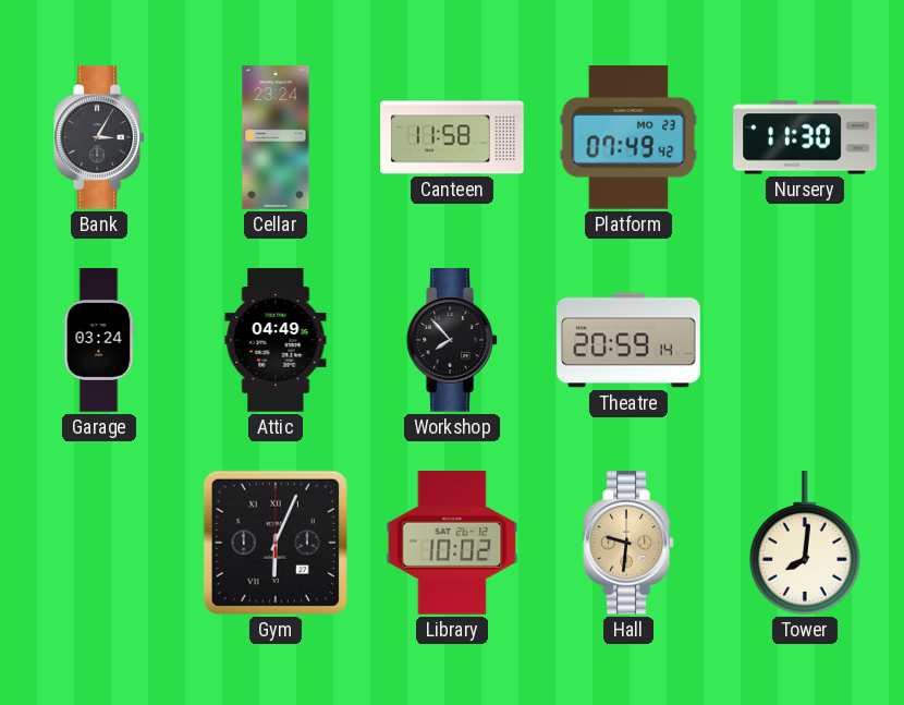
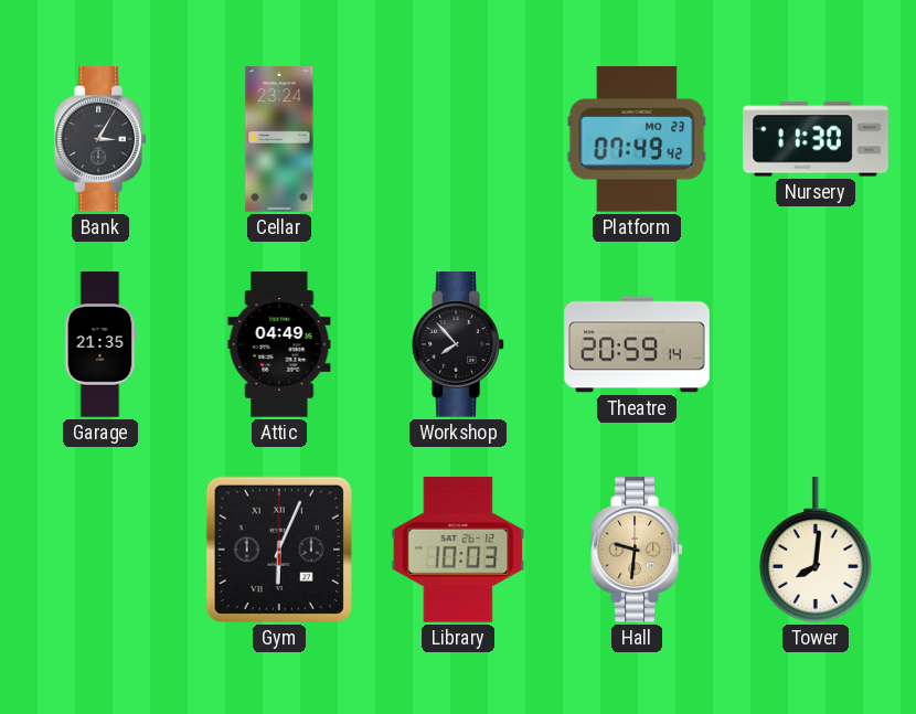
Canteen: 11:58 -> none
Garage: 03:24 -> 21:35
Library: 10:02 -> 10:03
